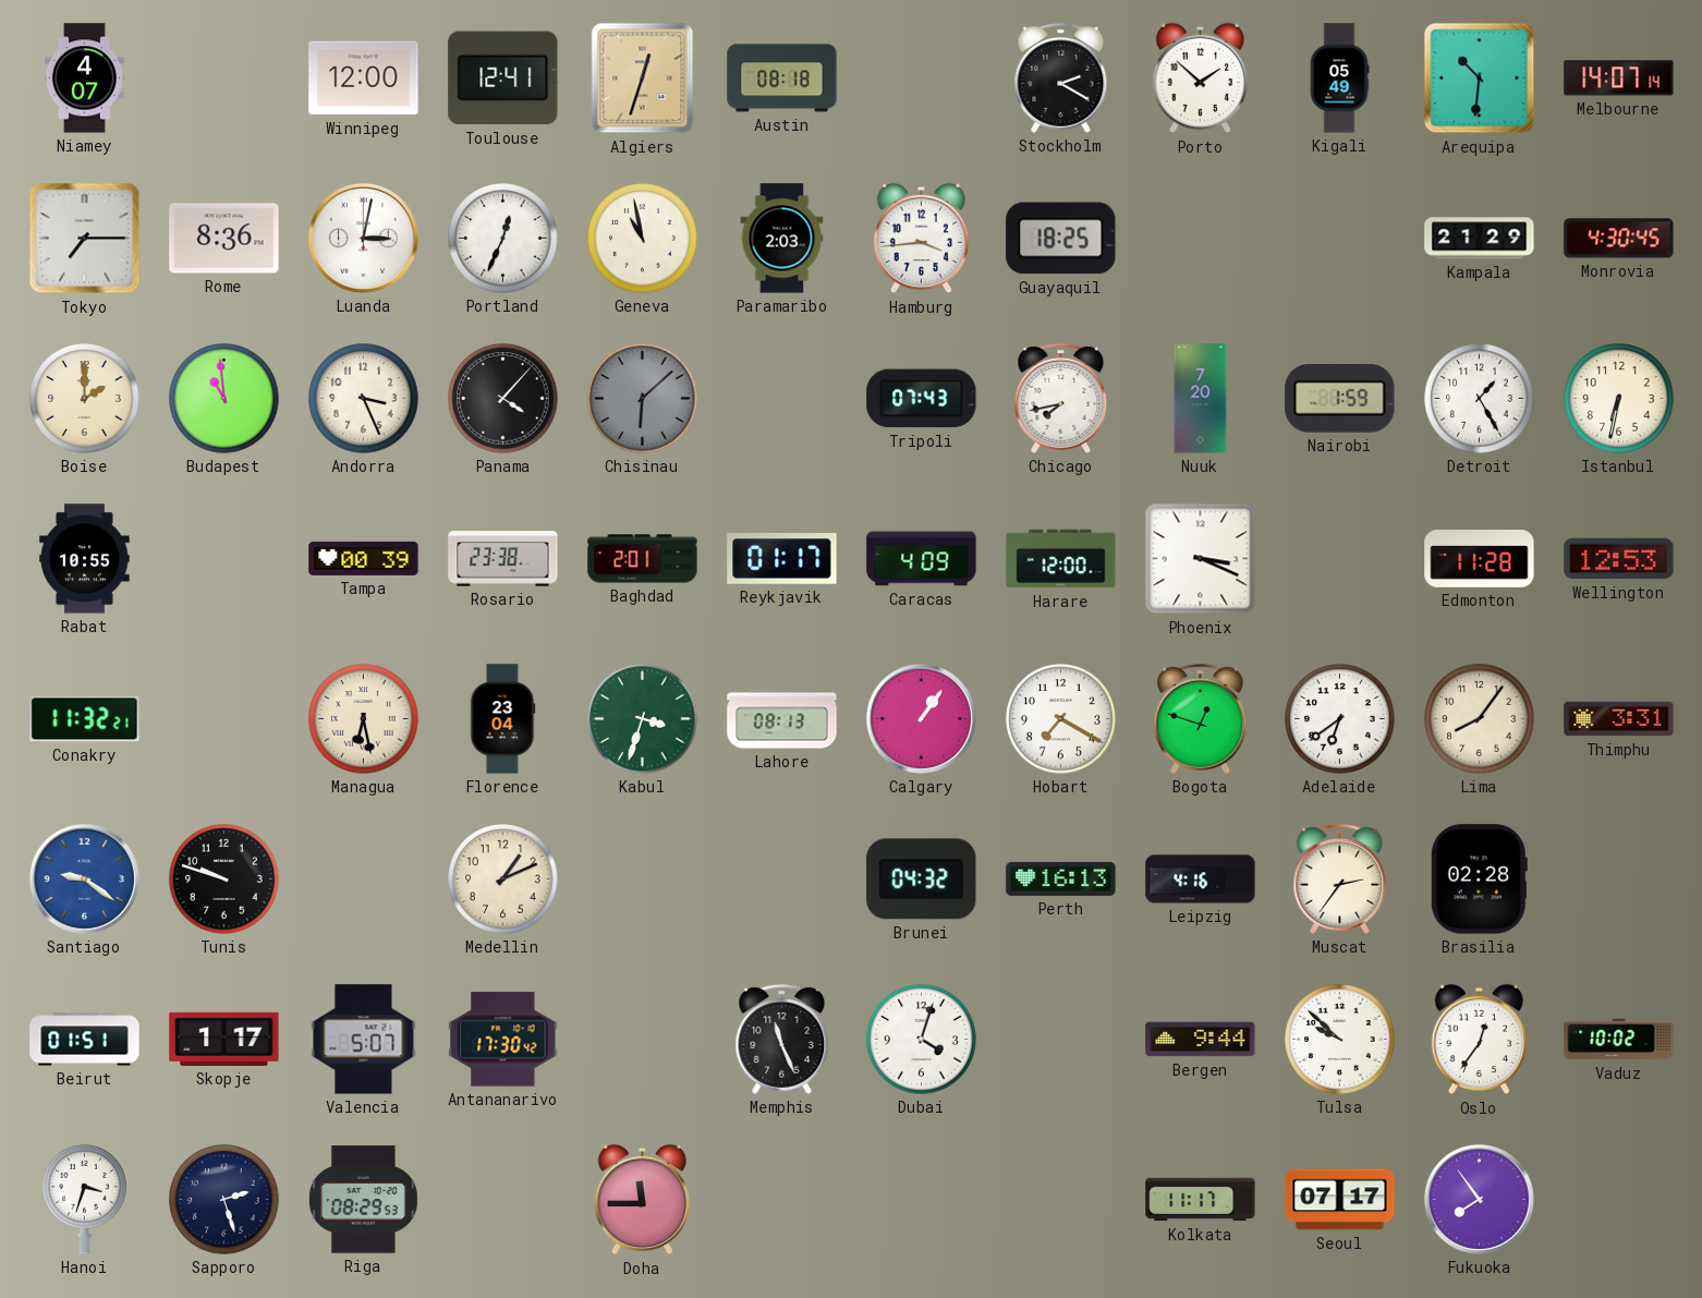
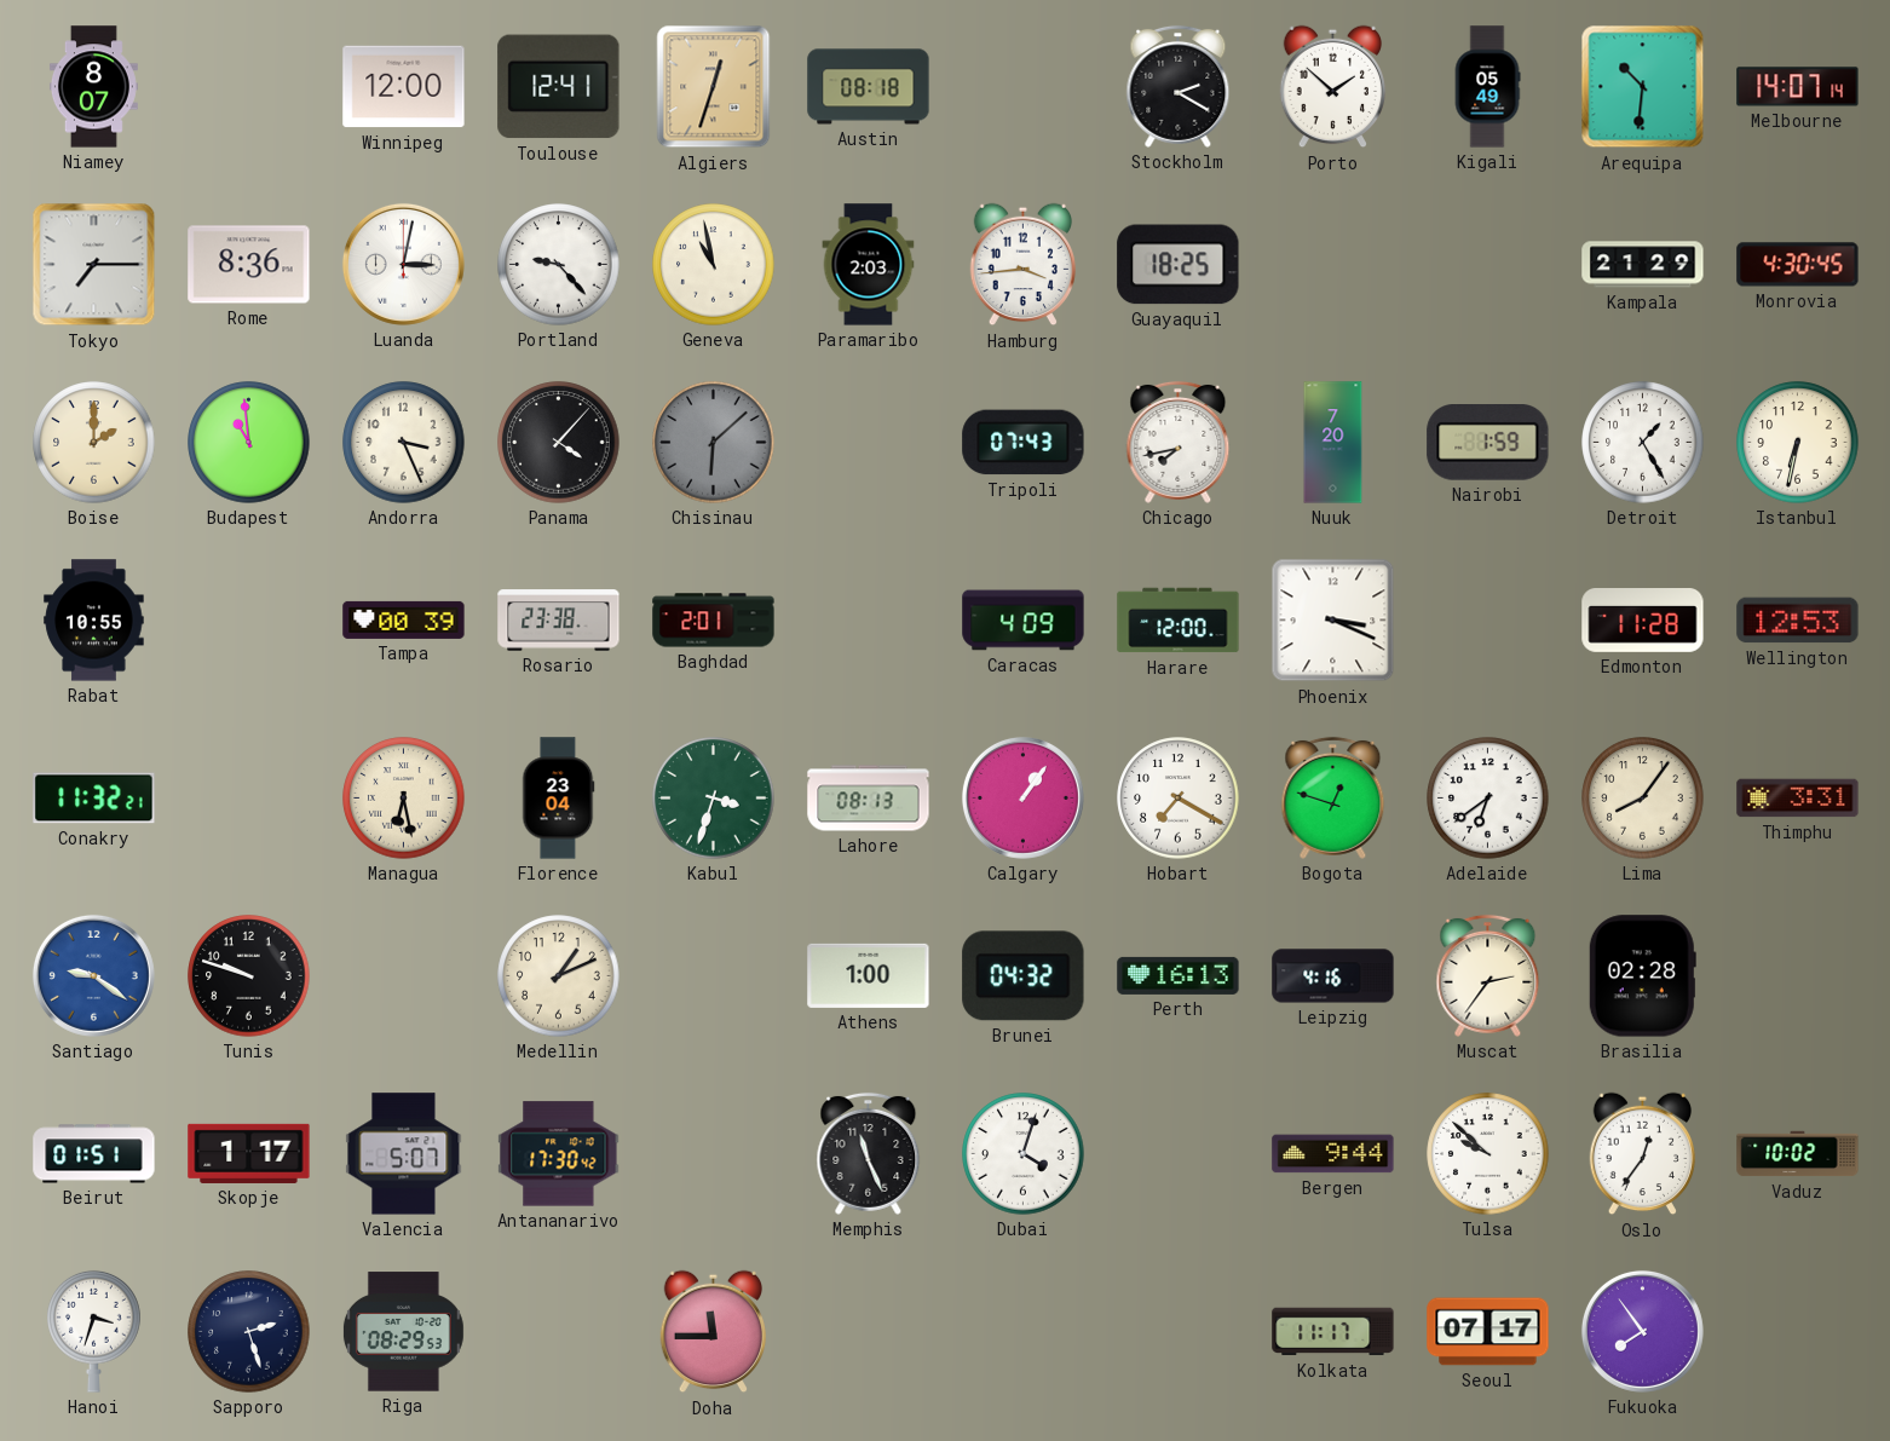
Niamey: 4:07 -> 8:07
Portland: 12:34 -> 9:23
Reykjavik: 01:17 -> none
Athens: none -> 1:00
